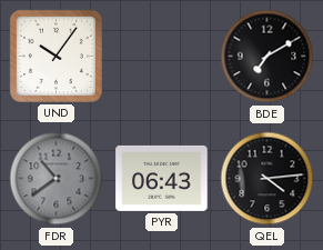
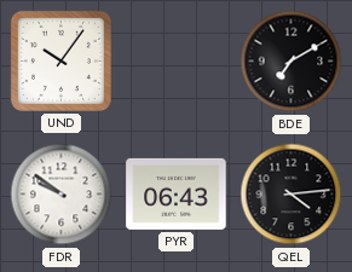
FDR: 10:39 -> 9:51
FDR dial: grey -> white
